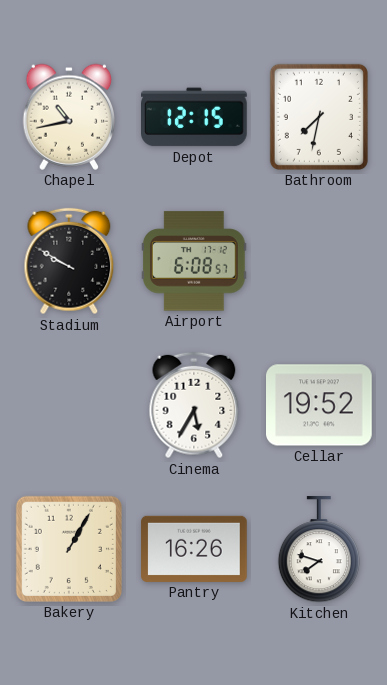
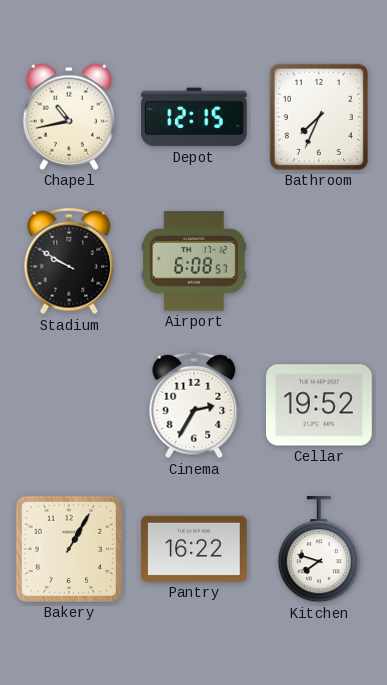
Bathroom: 7:32 -> 7:34
Cinema: 5:35 -> 2:35
Pantry: 16:26 -> 16:22
